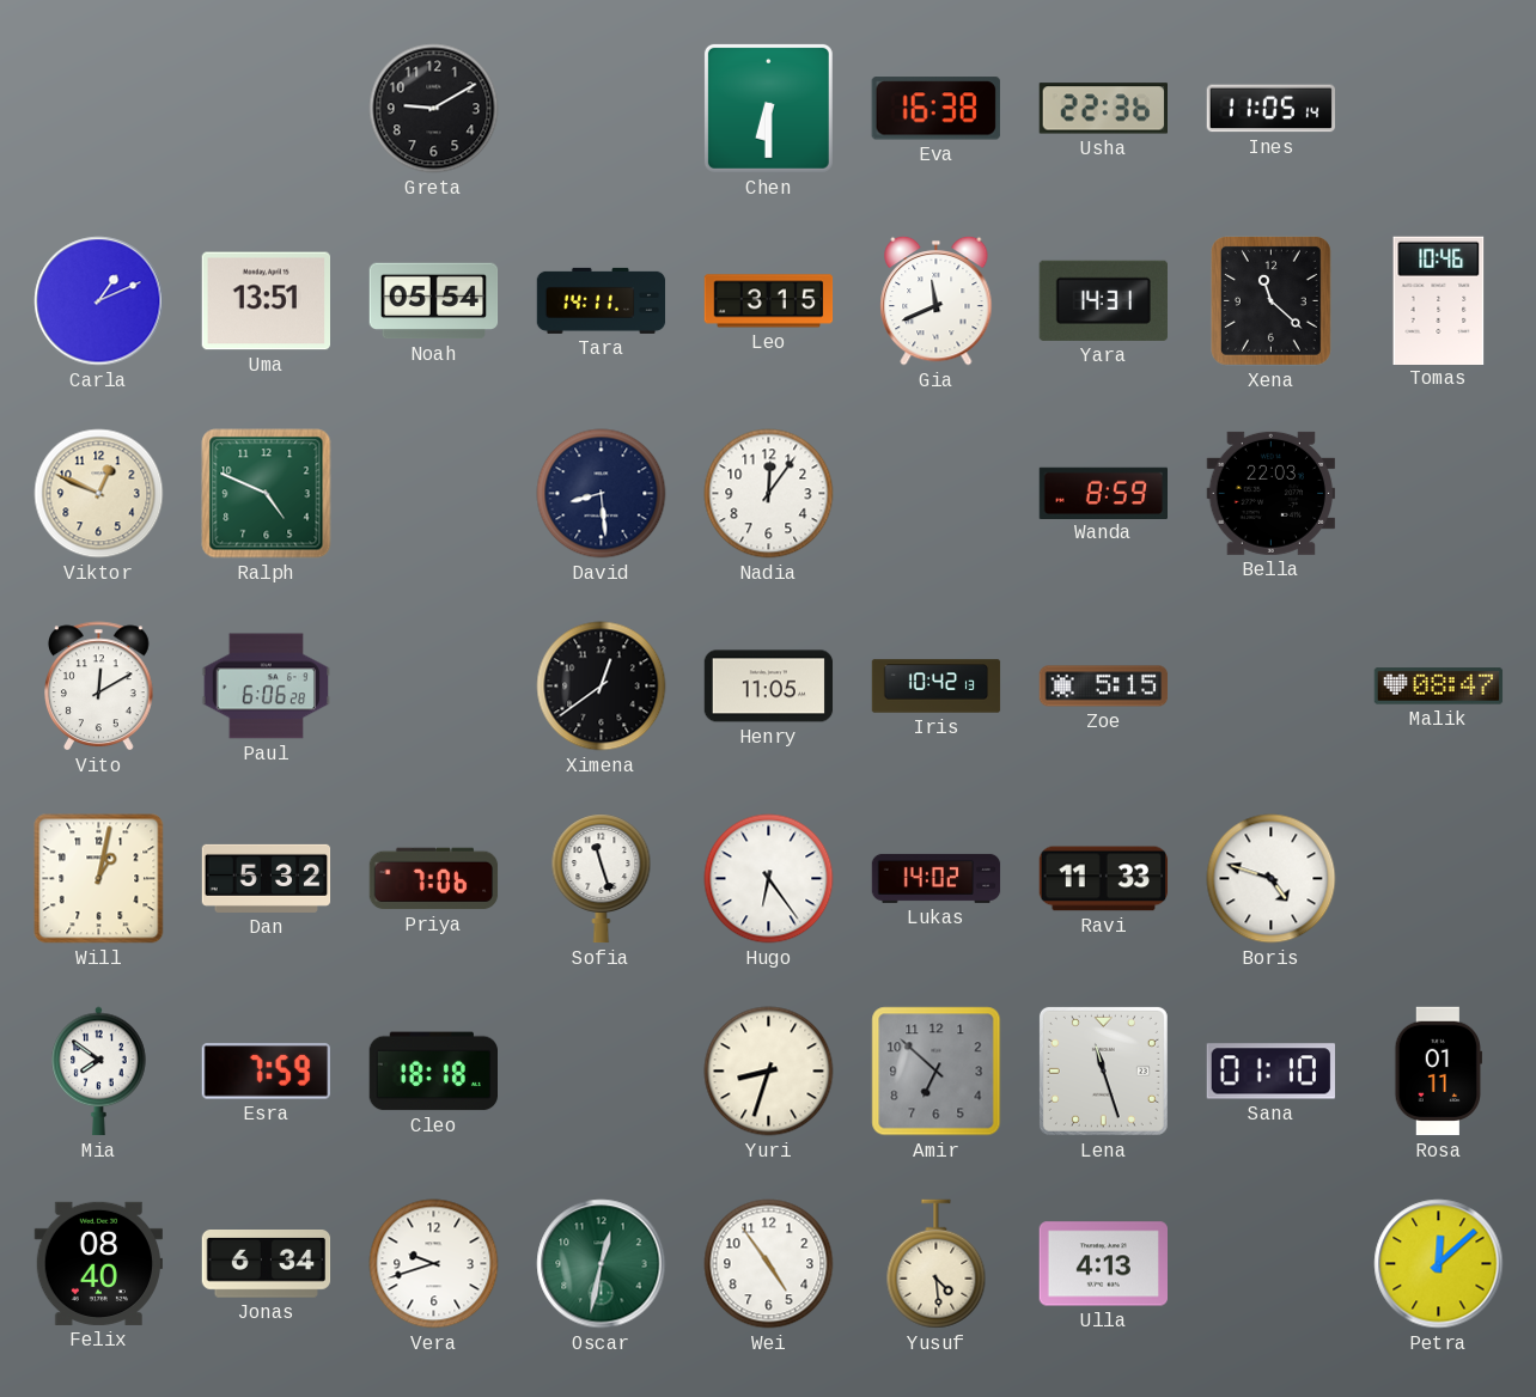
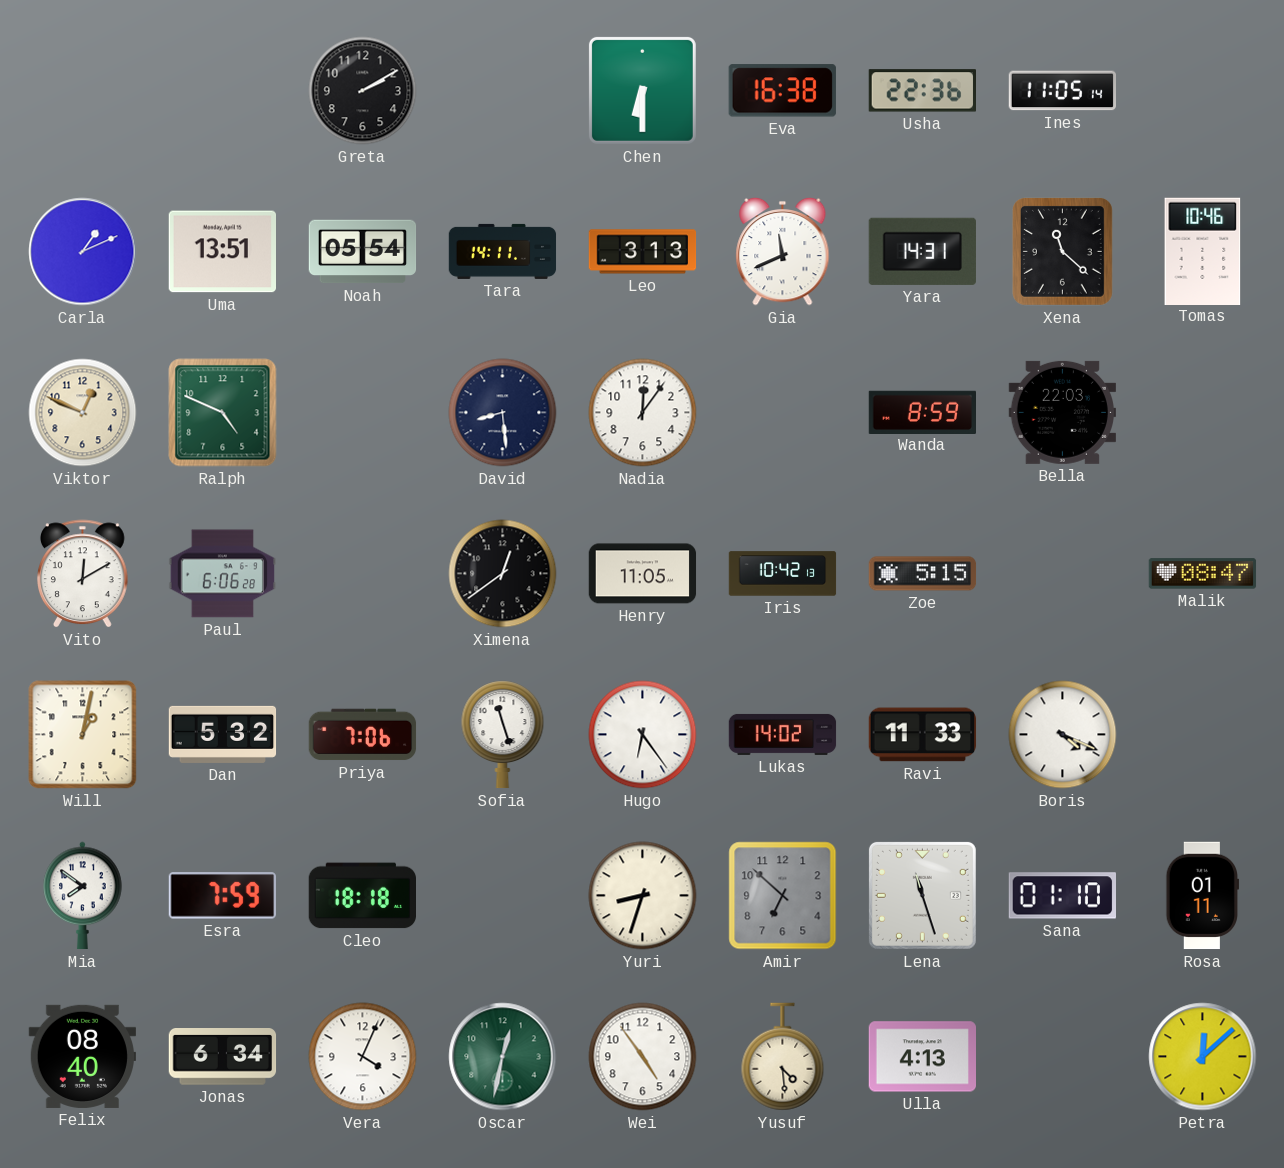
Greta: 9:10 -> 2:10
Leo: 3:15 -> 3:13
Boris: 4:48 -> 4:19
Vera: 9:42 -> 4:04
